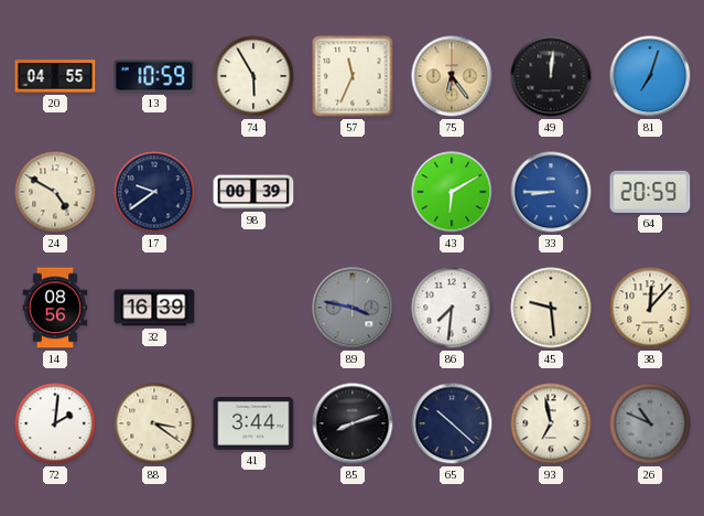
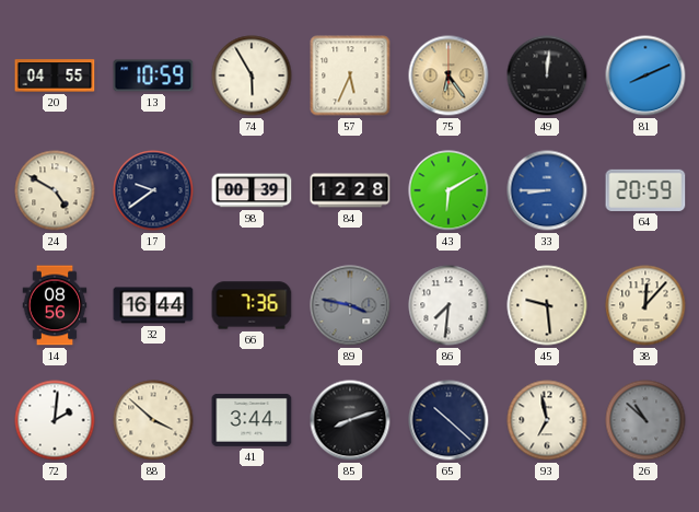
57: 11:34 -> 5:34
81: 7:03 -> 8:11
84: none -> 12:28
32: 16:39 -> 16:44
66: none -> 7:36
88: 3:21 -> 3:52
26: 10:49 -> 10:52
